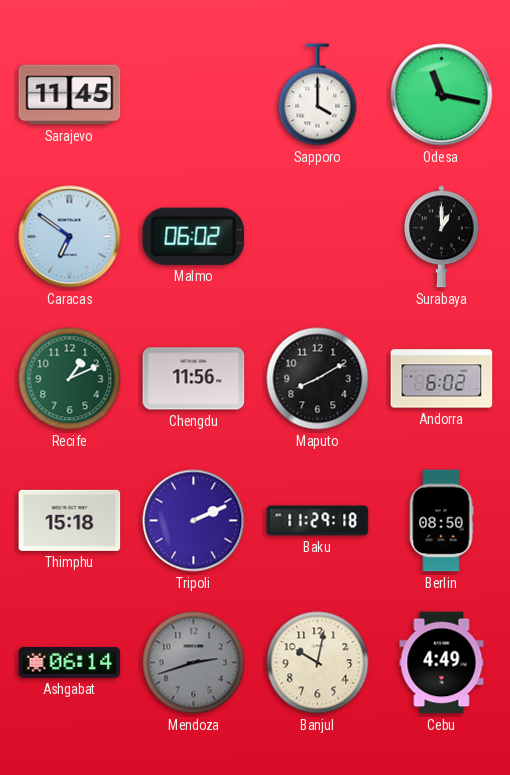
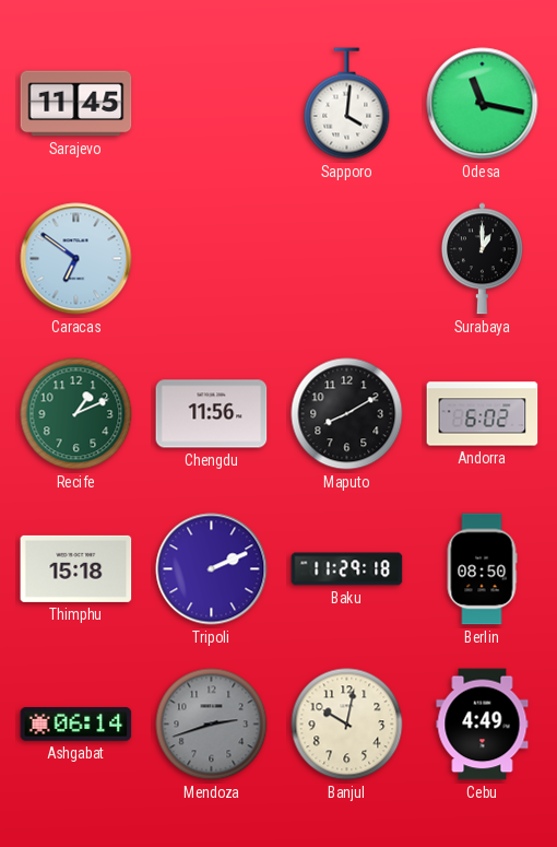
Sapporo: 4:00 -> 4:01
Malmo: 06:02 -> none
